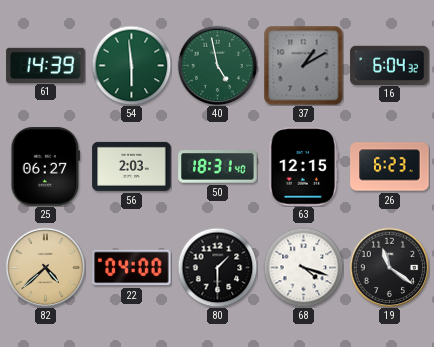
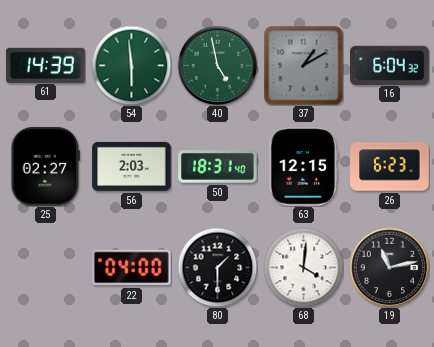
25: 06:27 -> 02:27
82: 4:38 -> none
68: 4:18 -> 4:01
19: 11:21 -> 11:13
